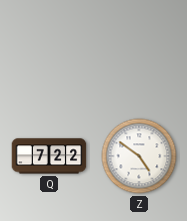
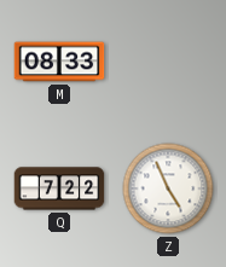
M: none -> 08:33
Z: 4:51 -> 4:56
